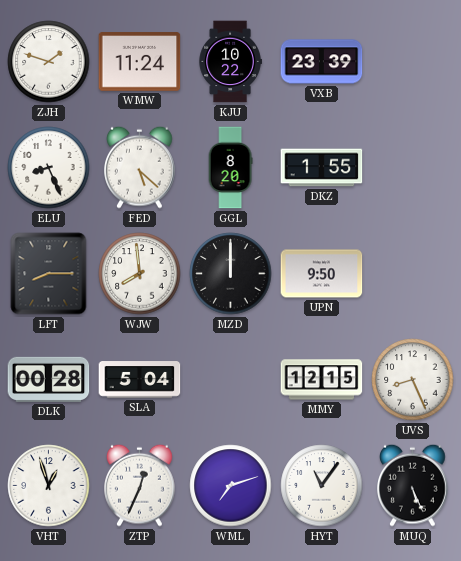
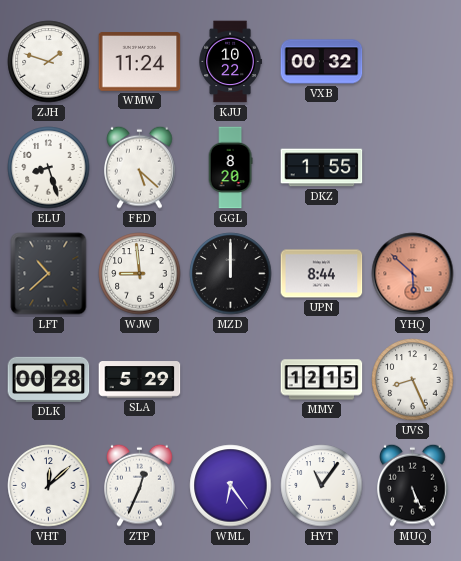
VXB: 23:39 -> 00:32
ELU: 8:26 -> 8:27
LFT: 8:15 -> 10:38
WJW: 7:59 -> 8:59
UPN: 9:50 -> 8:44
YHQ: none -> 5:52
SLA: 5:04 -> 5:29
VHT: 12:57 -> 12:08
WML: 7:12 -> 6:24
